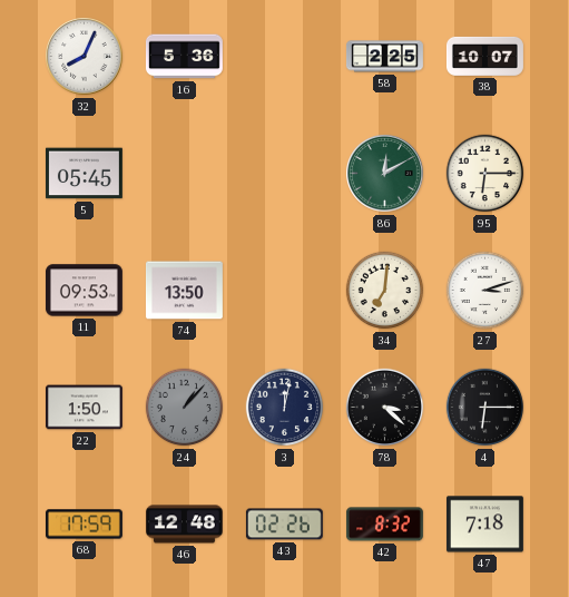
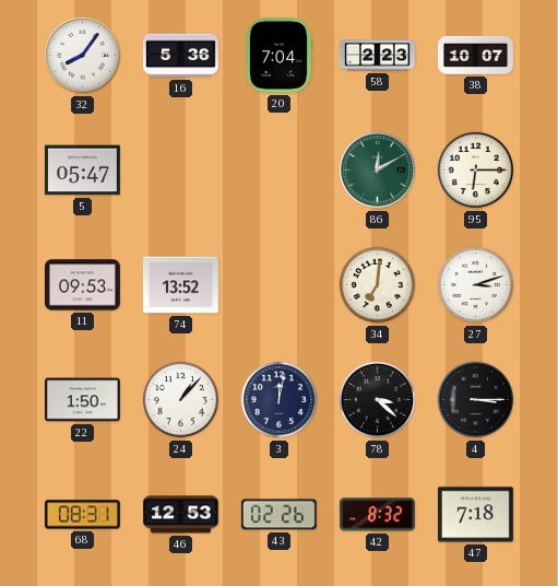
32: 8:04 -> 8:06
20: none -> 7:04
58: 2:25 -> 2:23
5: 05:45 -> 05:47
74: 13:50 -> 13:52
24 dial: grey -> white
4: 6:15 -> 3:15
68: 17:59 -> 08:31
46: 12:48 -> 12:53
